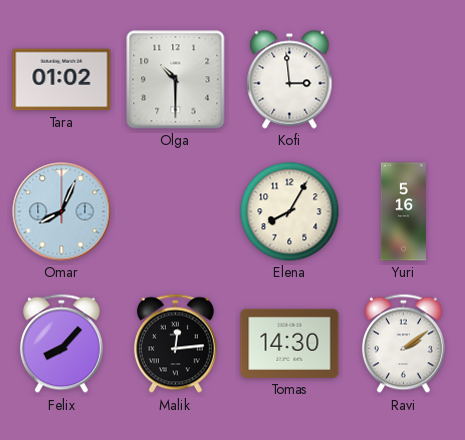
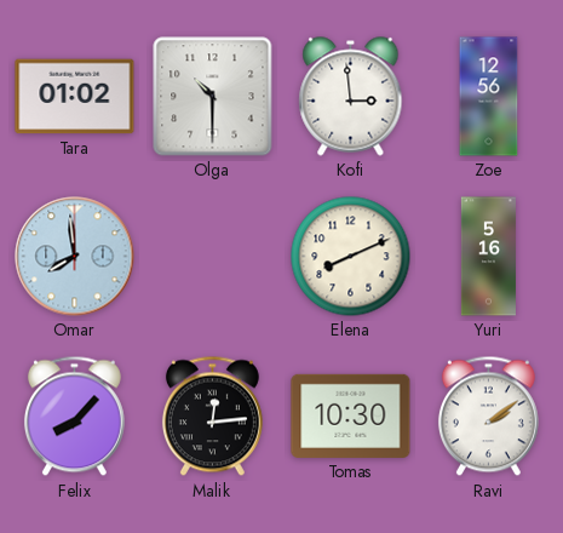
Zoe: none -> 12:56
Omar: 8:04 -> 7:59
Elena: 8:05 -> 8:11
Tomas: 14:30 -> 10:30
